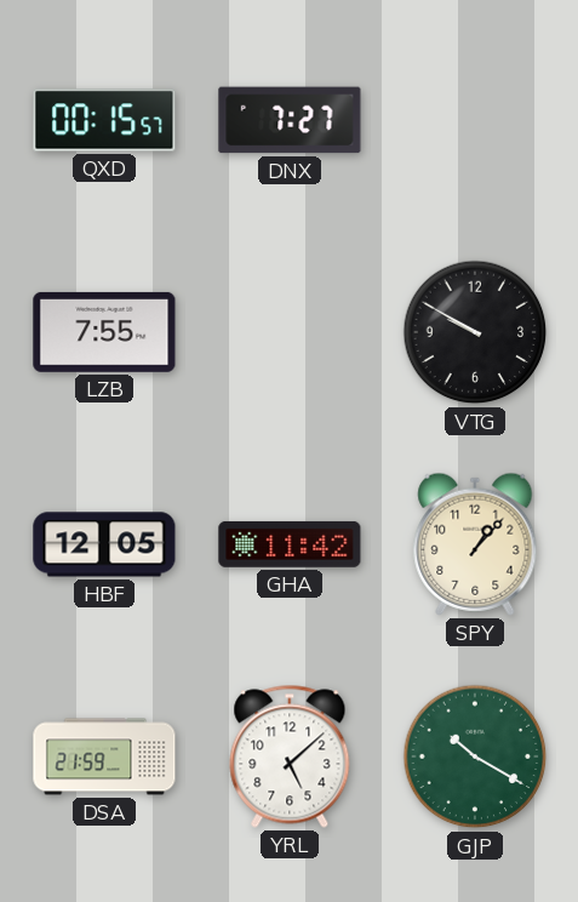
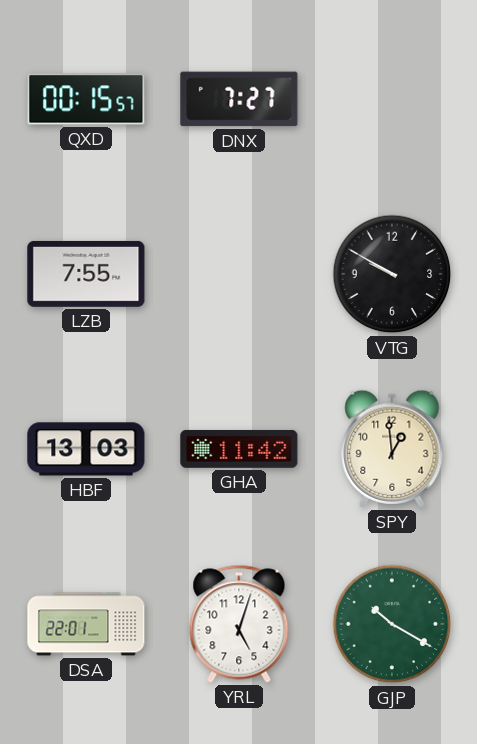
HBF: 12:05 -> 13:03
SPY: 1:07 -> 12:59
DSA: 21:59 -> 22:01
YRL: 5:08 -> 5:03
